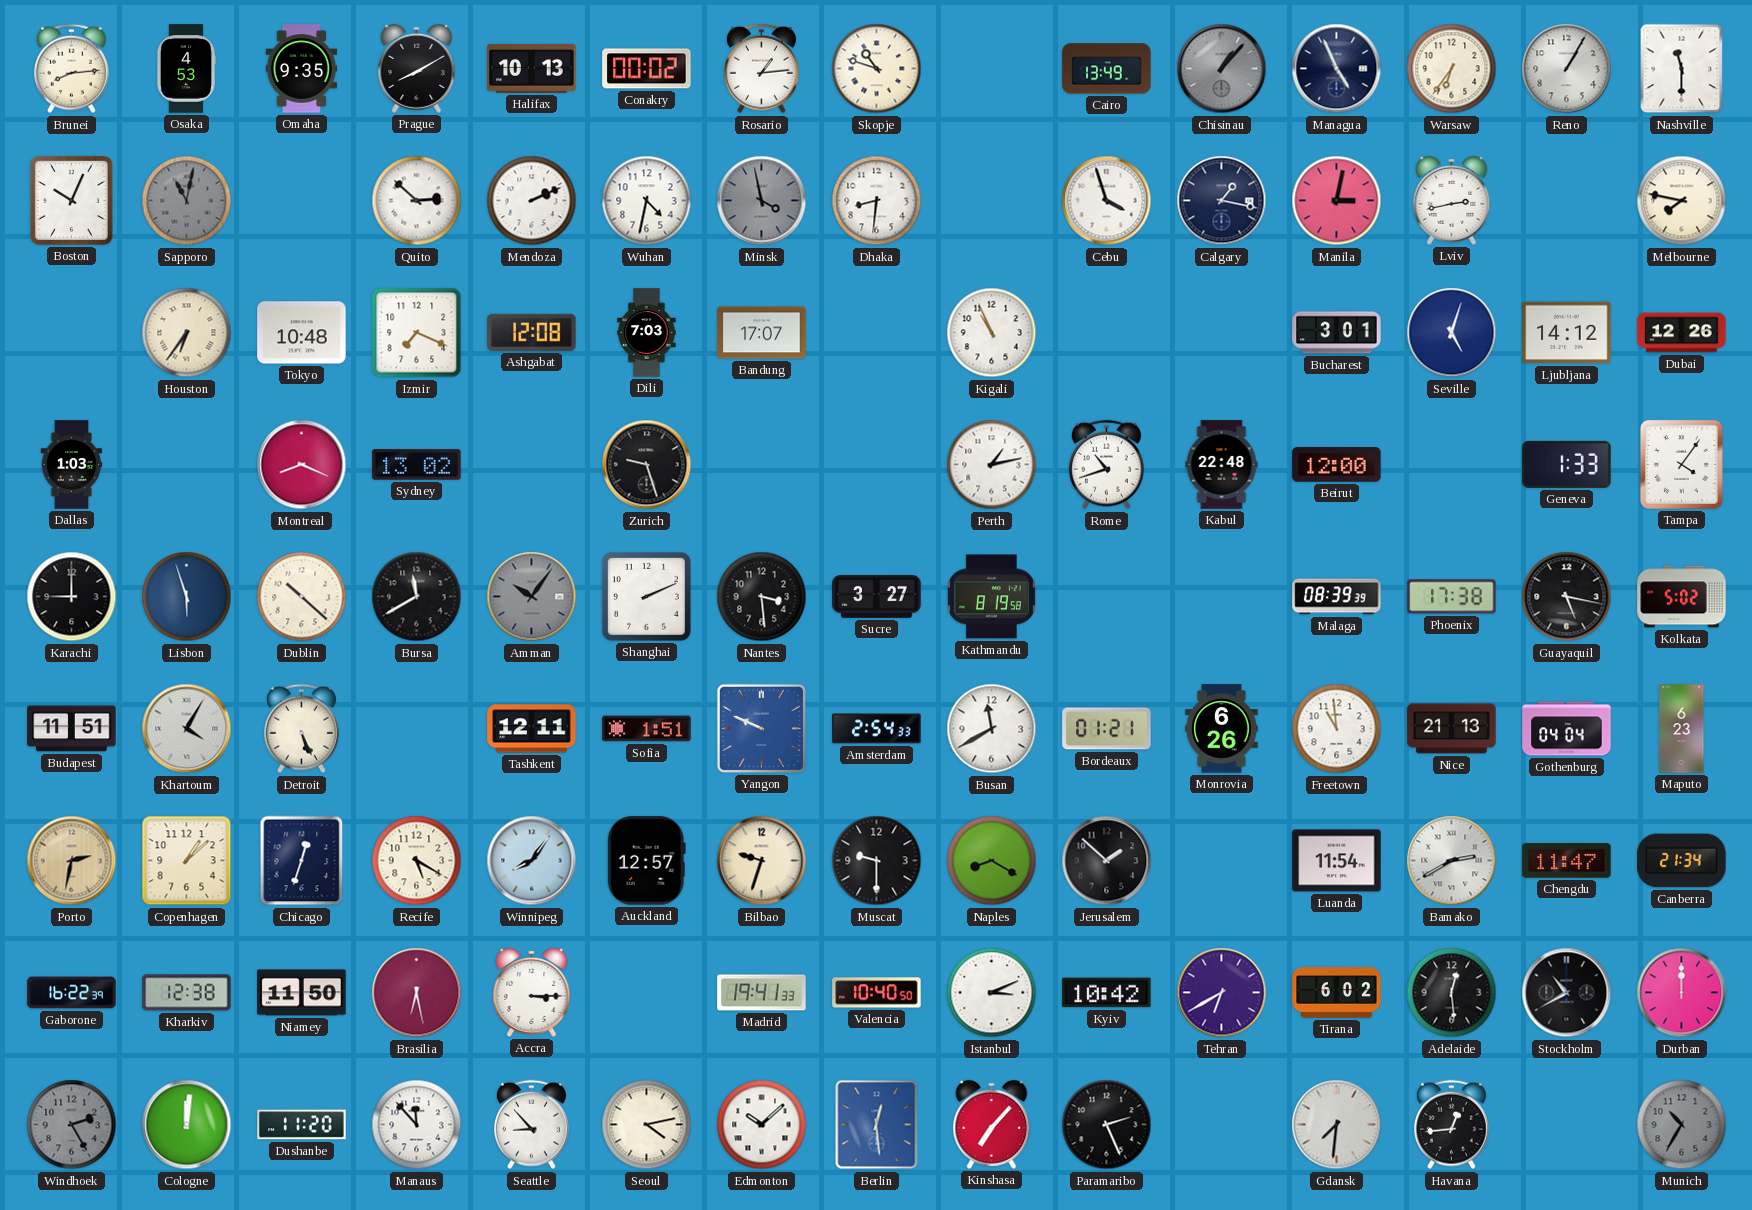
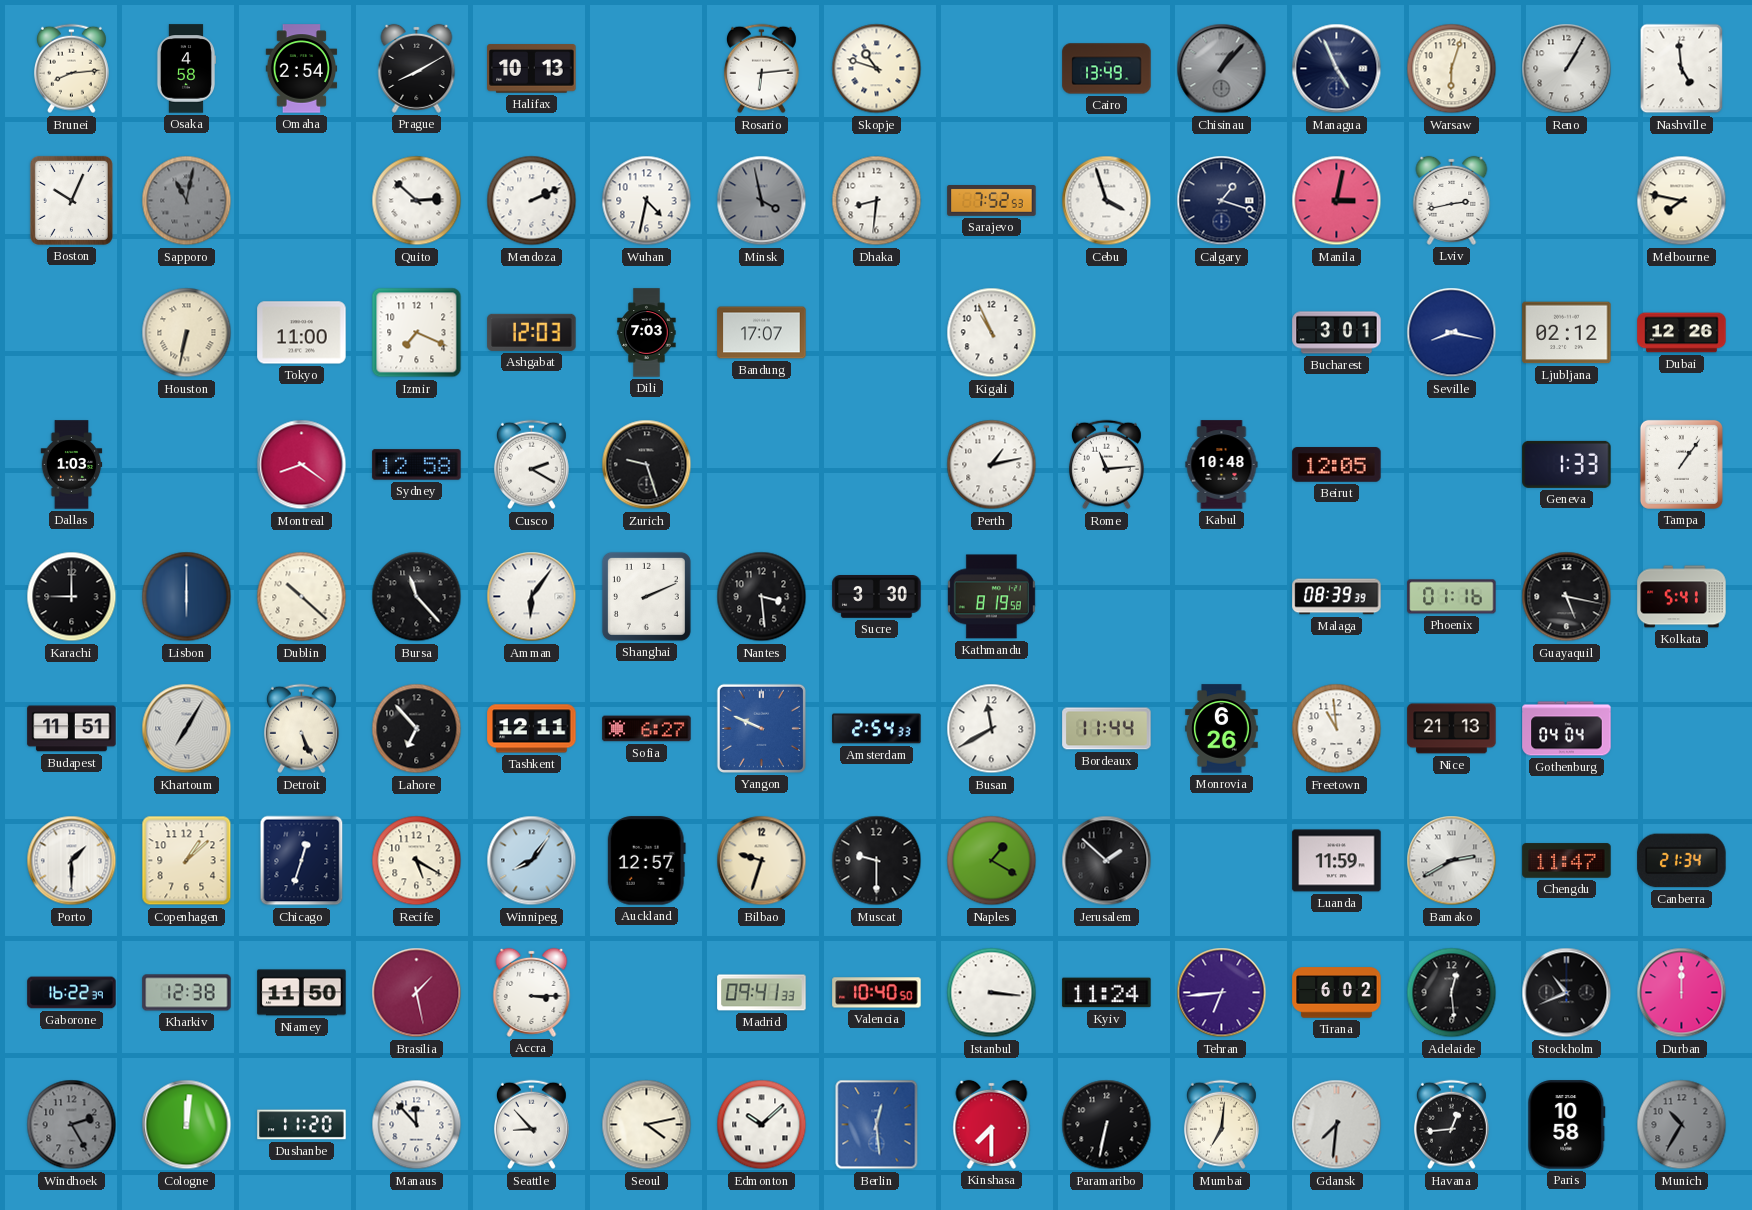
Osaka: 4:53 -> 4:58
Omaha: 9:35 -> 2:54
Conakry: 00:02 -> none
Rosario: 1:14 -> 6:14
Warsaw: 6:36 -> 6:03
Nashville: 11:30 -> 4:59
Sarajevo: none -> 7:52
Calgary: 1:17 -> 1:18
Houston: 6:36 -> 6:32
Tokyo: 10:48 -> 11:00
Ashgabat: 12:08 -> 12:03
Seville: 5:03 -> 8:17
Ljubljana: 14:12 -> 02:12
Montreal: 8:19 -> 8:21
Sydney: 13:02 -> 12:58
Cusco: none -> 2:20
Rome: 10:42 -> 11:14
Kabul: 22:48 -> 10:48
Beirut: 12:00 -> 12:05
Tampa: 4:06 -> 1:06
Lisbon: 5:57 -> 6:00
Bursa: 11:40 -> 11:23
Amman: 10:06 -> 6:06
Amman dial: grey -> white
Sucre: 3:27 -> 3:30
Phoenix: 17:38 -> 01:16
Kolkata: 5:02 -> 5:41
Khartoum: 4:05 -> 7:05
Lahore: none -> 6:53
Sofia: 1:51 -> 6:27
Bordeaux: 01:21 -> 11:44
Maputo: 6:23 -> none
Porto: 2:32 -> 1:30
Porto dial: champagne -> white
Naples: 8:20 -> 1:20
Luanda: 11:54 -> 11:59
Brasilia: 6:28 -> 1:28
Madrid: 19:41 -> 09:41
Istanbul: 3:11 -> 3:16
Kyiv: 10:42 -> 11:24
Tehran: 6:40 -> 6:44
Stockholm: 10:40 -> 10:41
Kinshasa: 7:07 -> 7:30
Paramaribo: 2:26 -> 6:32
Mumbai: none -> 7:01
Paris: none -> 10:58
